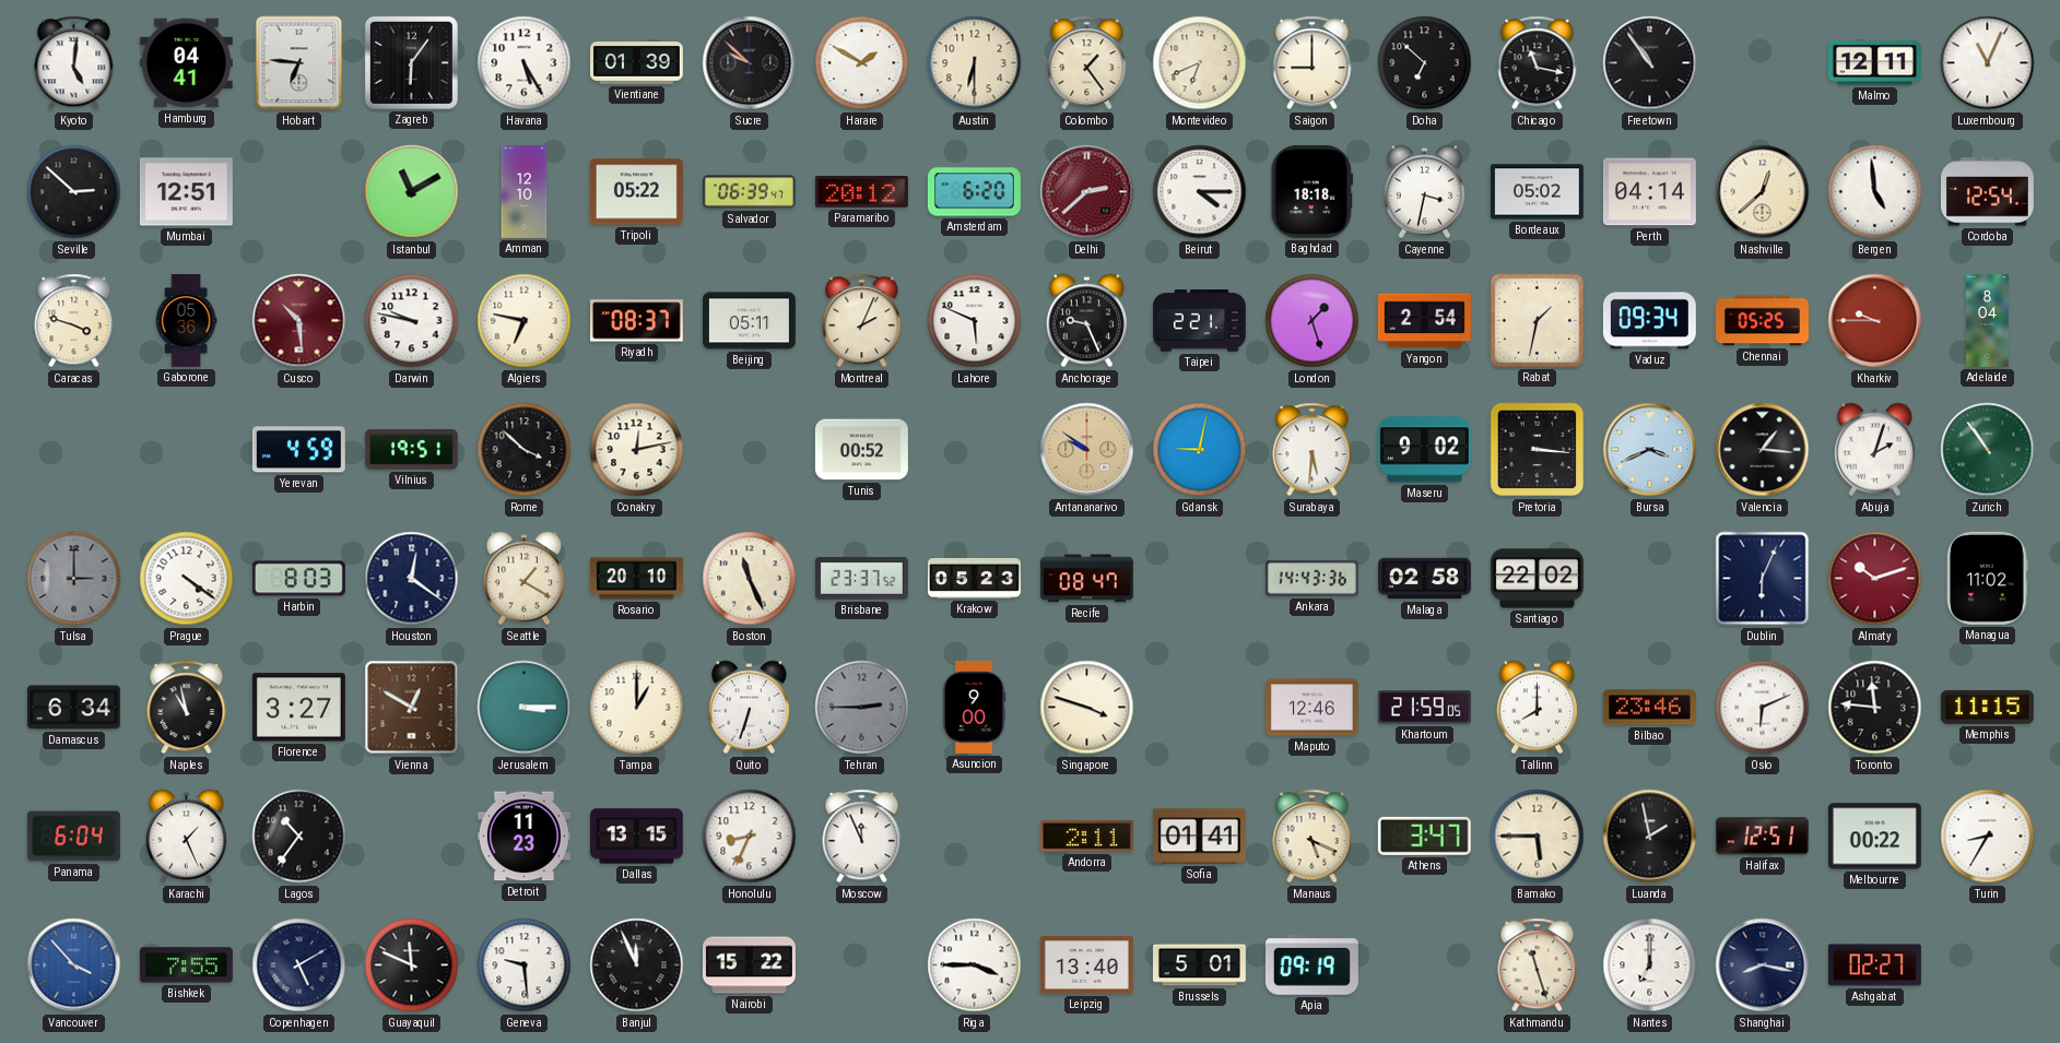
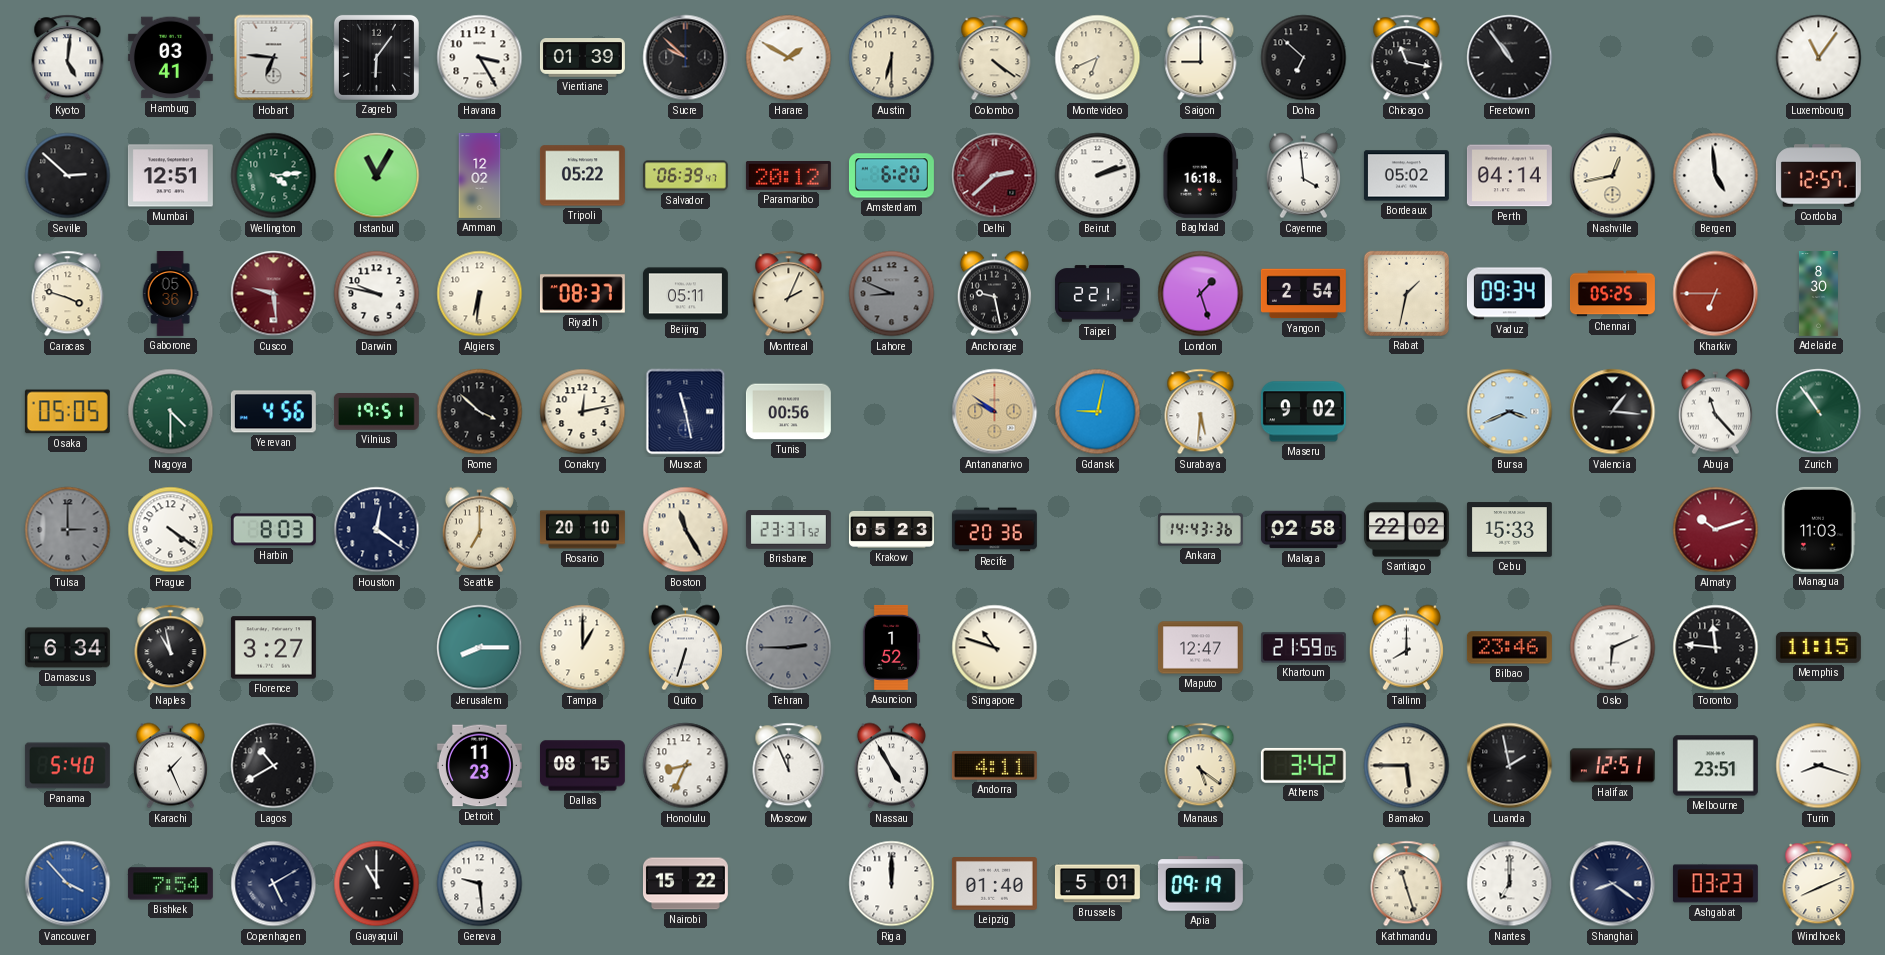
Hamburg: 04:41 -> 03:41
Havana: 5:25 -> 3:25
Colombo: 1:24 -> 4:21
Malmo: 12:11 -> none
Luxembourg: 11:04 -> 11:06
Wellington: none -> 4:14
Istanbul: 11:10 -> 11:05
Amman: 12:10 -> 12:02
Beirut: 4:15 -> 2:12
Baghdad: 18:18 -> 16:18
Cayenne: 3:32 -> 3:59
Nashville: 12:38 -> 12:43
Cordoba: 12:54 -> 12:57
Cusco: 10:29 -> 9:29
Algiers: 6:47 -> 6:31
Lahore: 5:49 -> 8:49
Lahore dial: white -> grey
Anchorage: 9:26 -> 9:28
Kharkiv: 9:45 -> 6:45
Adelaide: 8:04 -> 8:30
Osaka: none -> 05:05
Nagoya: none -> 4:30
Yerevan: 4:59 -> 4:56
Muscat: none -> 11:28
Tunis: 00:52 -> 00:56
Pretoria: 3:16 -> none
Abuja: 2:03 -> 11:23
Seattle: 1:20 -> 7:00
Boston: 11:26 -> 11:25
Recife: 08:47 -> 20:36
Cebu: none -> 15:33
Dublin: 6:04 -> none
Managua: 11:02 -> 11:03
Vienna: 12:50 -> none
Jerusalem: 3:15 -> 8:15
Asuncion: 9:00 -> 1:52
Singapore: 3:48 -> 10:48
Maputo: 12:46 -> 12:47
Panama: 6:04 -> 5:40
Lagos: 10:36 -> 10:40
Dallas: 13:15 -> 08:15
Nassau: none -> 4:55
Andorra: 2:11 -> 4:11
Sofia: 01:41 -> none
Manaus: 5:19 -> 5:21
Athens: 3:47 -> 3:42
Melbourne: 00:22 -> 23:51
Turin: 8:35 -> 8:18
Bishkek: 7:55 -> 7:54
Guayaquil: 11:49 -> 11:00
Banjul: 11:56 -> none
Riga: 3:45 -> 12:00
Leipzig: 13:40 -> 01:40
Shanghai: 8:17 -> 8:21
Ashgabat: 02:27 -> 03:23
Windhoek: none -> 8:11
